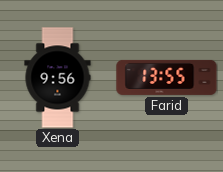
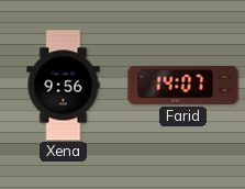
Farid: 13:55 -> 14:07
